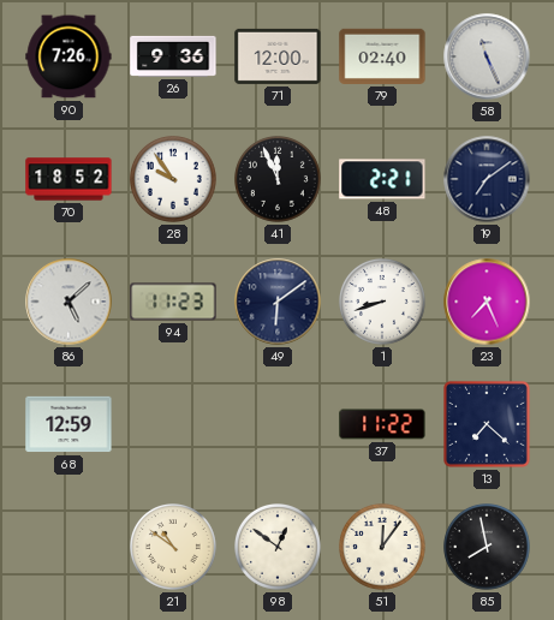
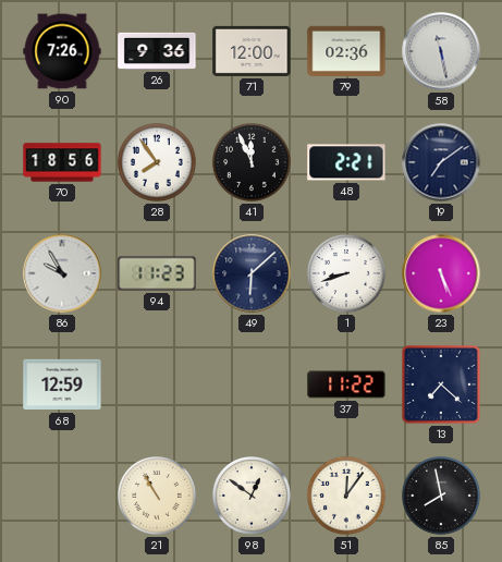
79: 02:40 -> 02:36
58: 11:26 -> 11:28
70: 18:52 -> 18:56
28: 9:54 -> 7:54
86: 5:08 -> 9:55
49: 6:09 -> 6:08
23: 7:26 -> 5:26
21: 10:51 -> 10:55
